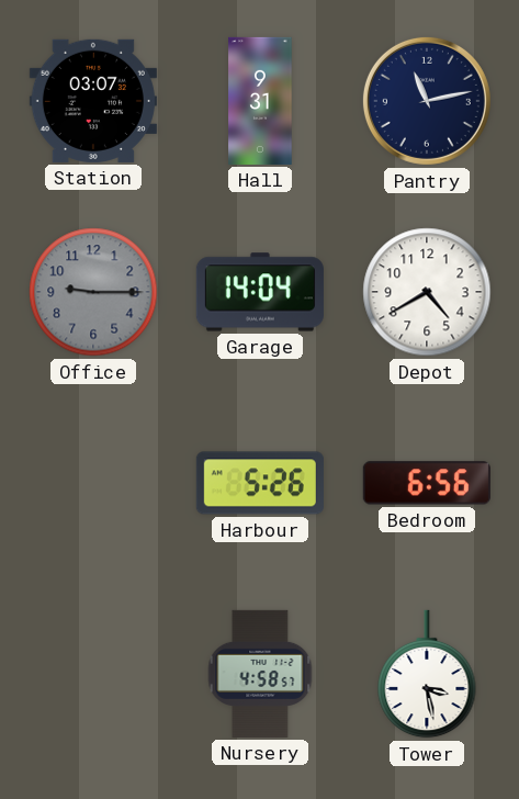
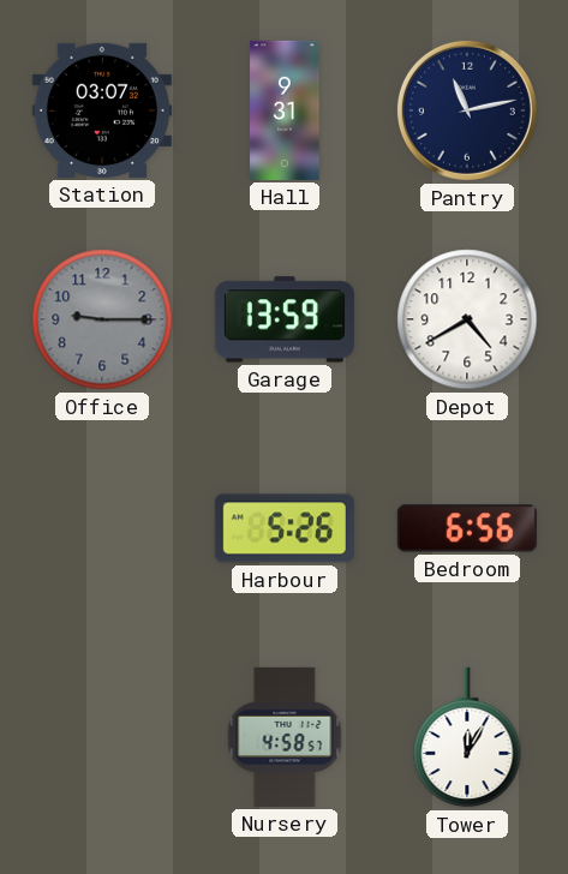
Garage: 14:04 -> 13:59
Tower: 3:28 -> 12:05
